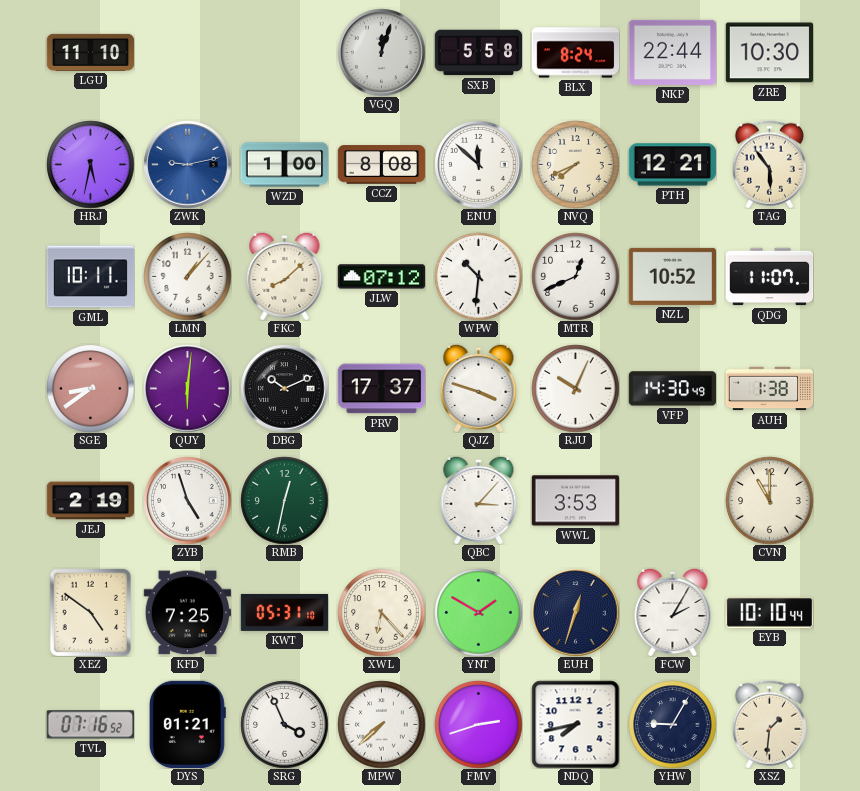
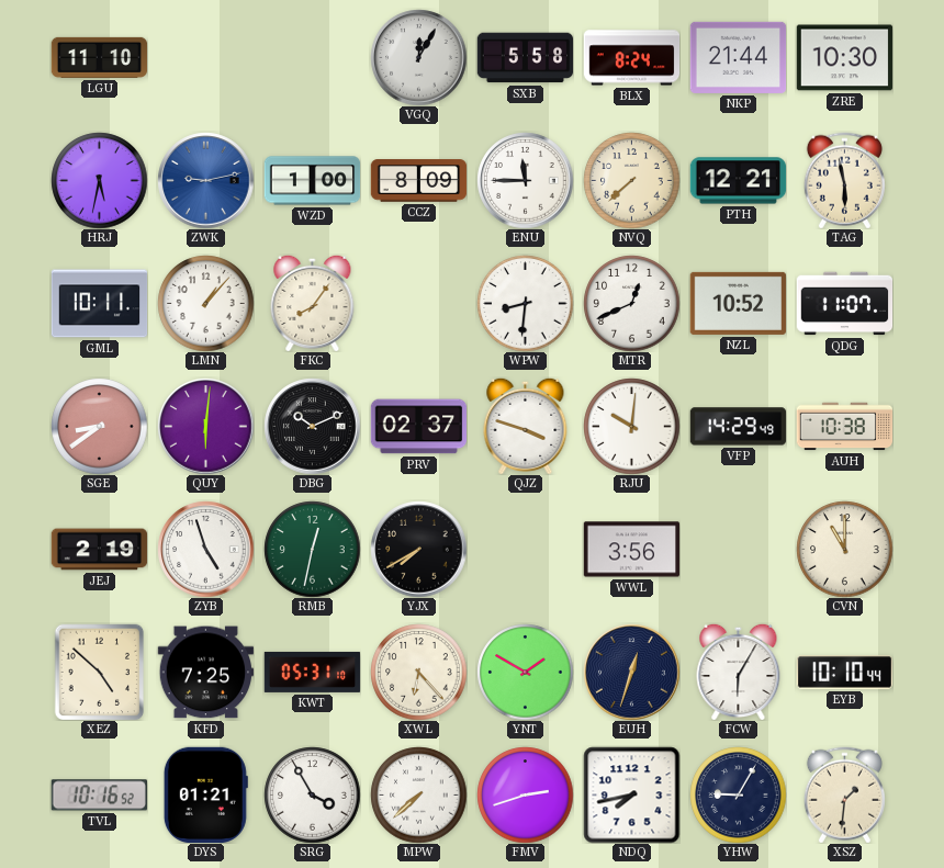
VGQ: 12:03 -> 12:05
NKP: 22:44 -> 21:44
CCZ: 8:08 -> 8:09
ENU: 11:52 -> 11:45
NVQ: 7:41 -> 7:38
TAG: 5:54 -> 5:58
FKC: 8:08 -> 8:06
JLW: 07:12 -> none
WPW: 10:31 -> 8:31
PRV: 17:37 -> 02:37
RJU: 10:04 -> 10:01
VFP: 14:30 -> 14:29
AUH: 1:38 -> 10:38
YJX: none -> 7:40
QBC: 3:07 -> none
WWL: 3:53 -> 3:56
XEZ: 4:51 -> 4:52
FCW: 2:05 -> 6:05
TVL: 07:16 -> 10:16
SRG: 3:56 -> 3:55
